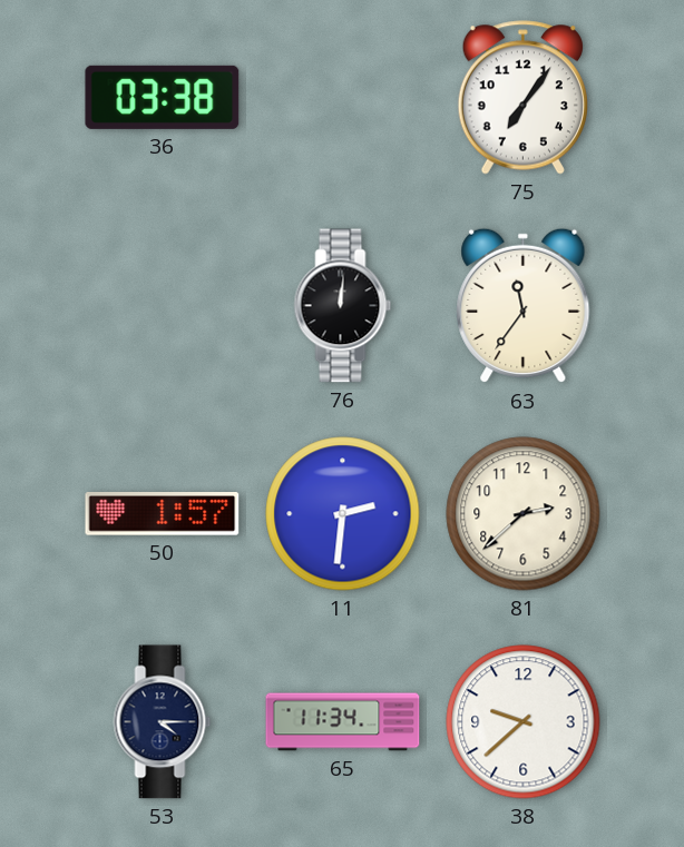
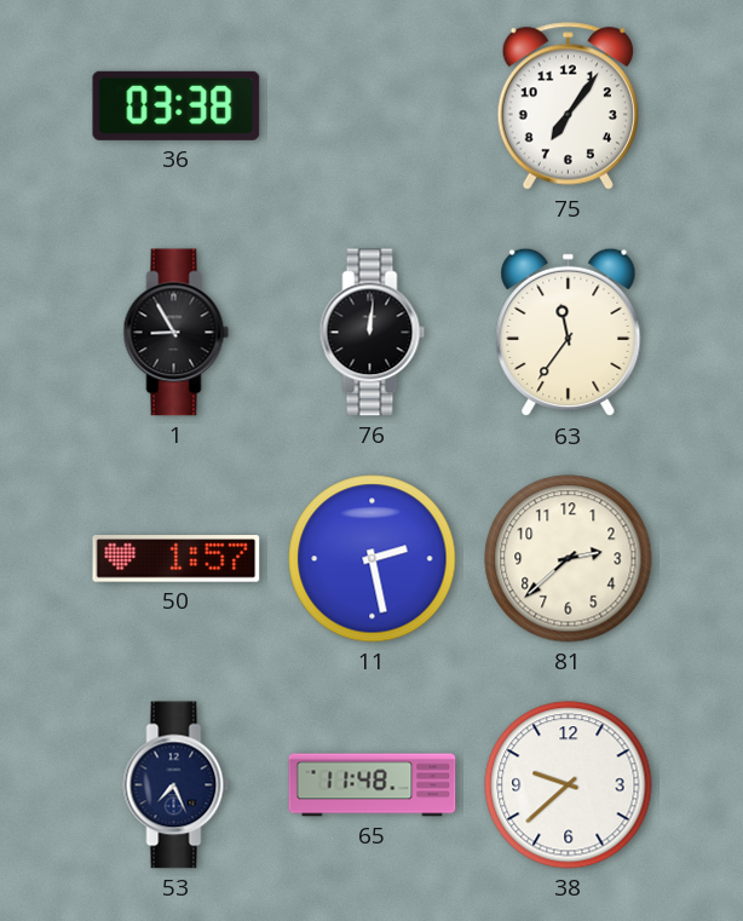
1: none -> 8:55
11: 2:31 -> 2:28
53: 4:15 -> 7:26
65: 11:34 -> 11:48
